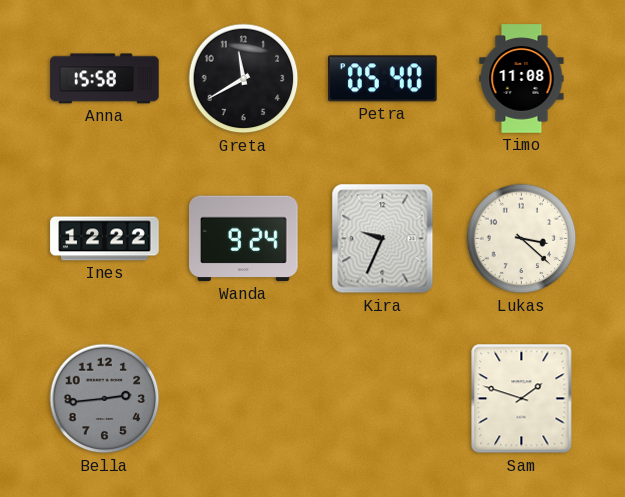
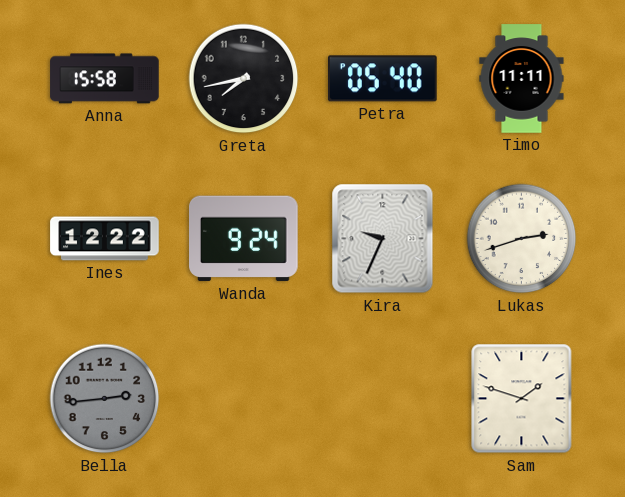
Greta: 11:40 -> 7:43
Timo: 11:08 -> 11:11
Lukas: 3:22 -> 2:42
